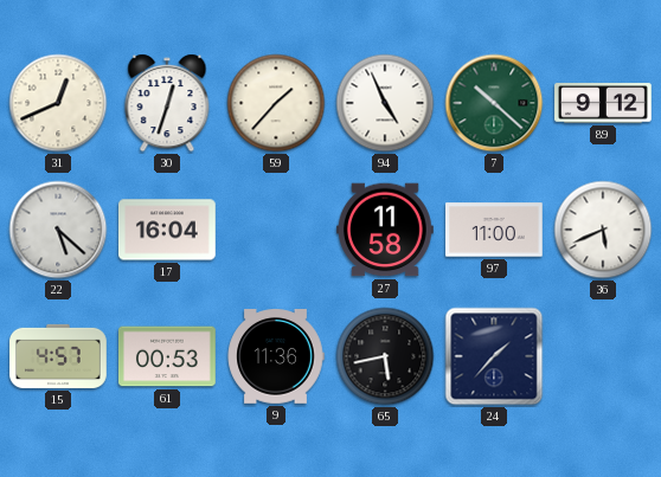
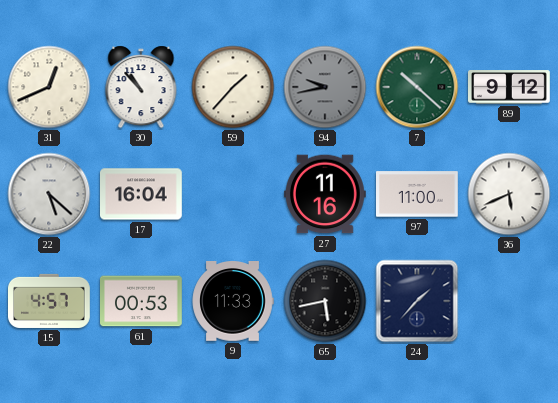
30: 12:33 -> 10:53
94: 4:56 -> 9:43
94 dial: white -> grey
27: 11:58 -> 11:16
9: 11:36 -> 11:33
